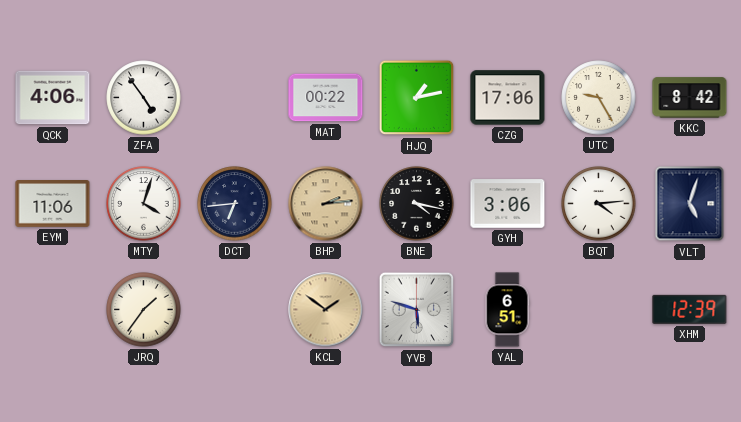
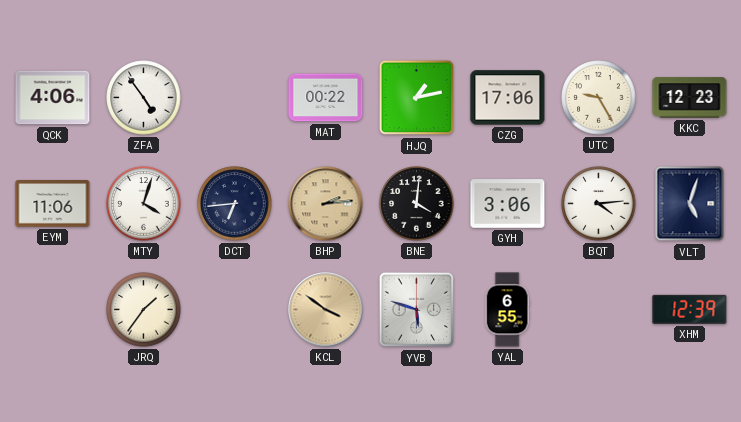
KKC: 8:42 -> 12:23
BNE: 4:17 -> 4:01
KCL: 1:51 -> 3:51
YAL: 6:51 -> 6:55
